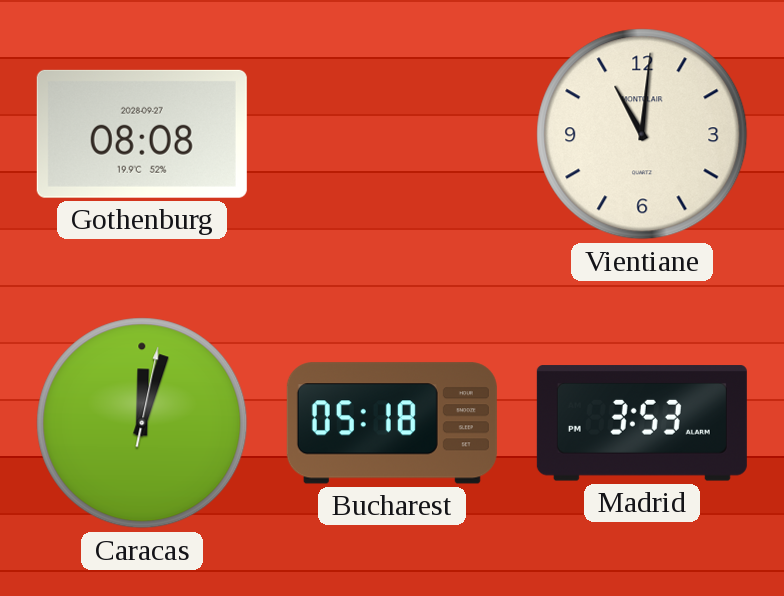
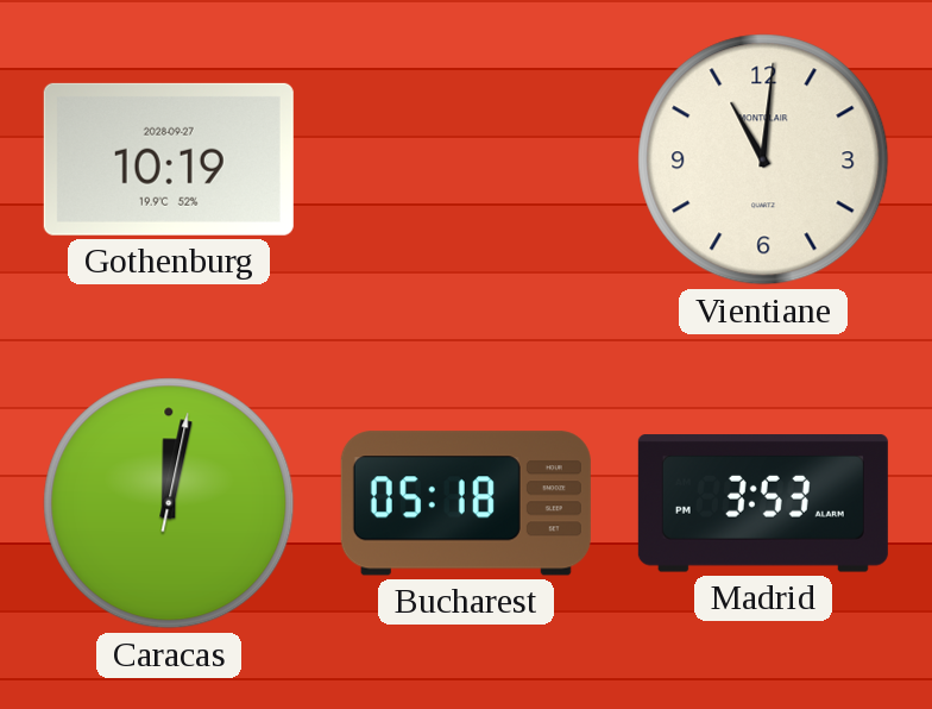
Gothenburg: 08:08 -> 10:19
Caracas: 12:03 -> 12:02
